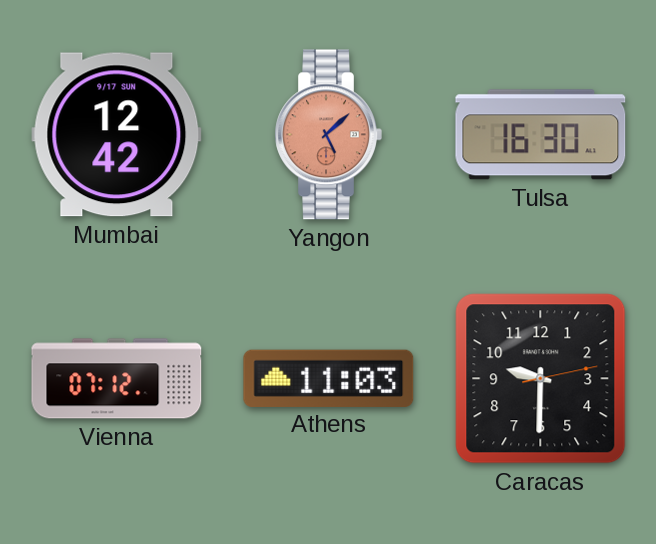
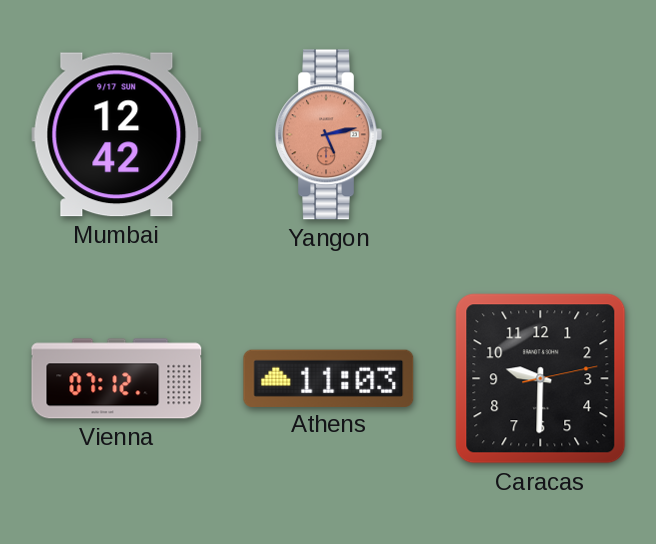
Yangon: 5:08 -> 5:13
Tulsa: 16:30 -> none
